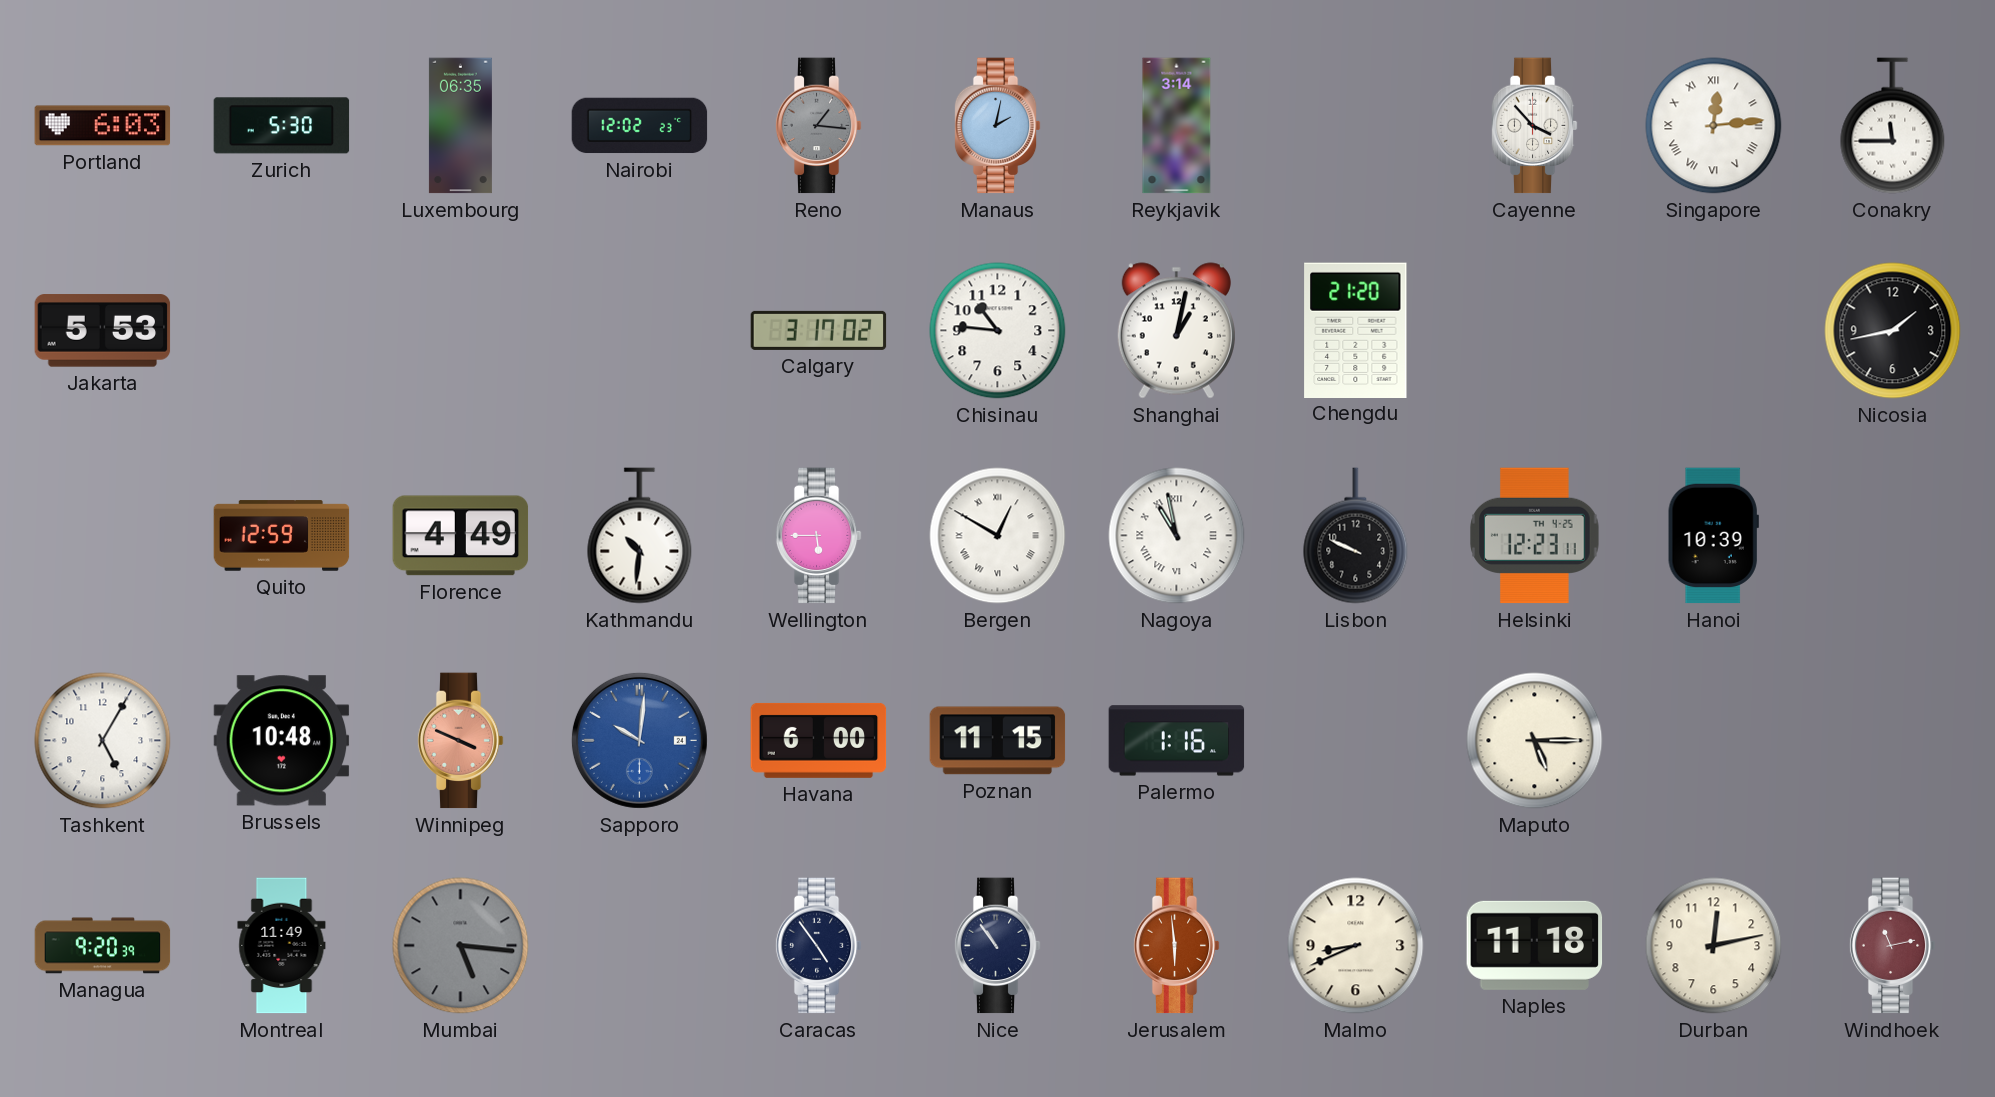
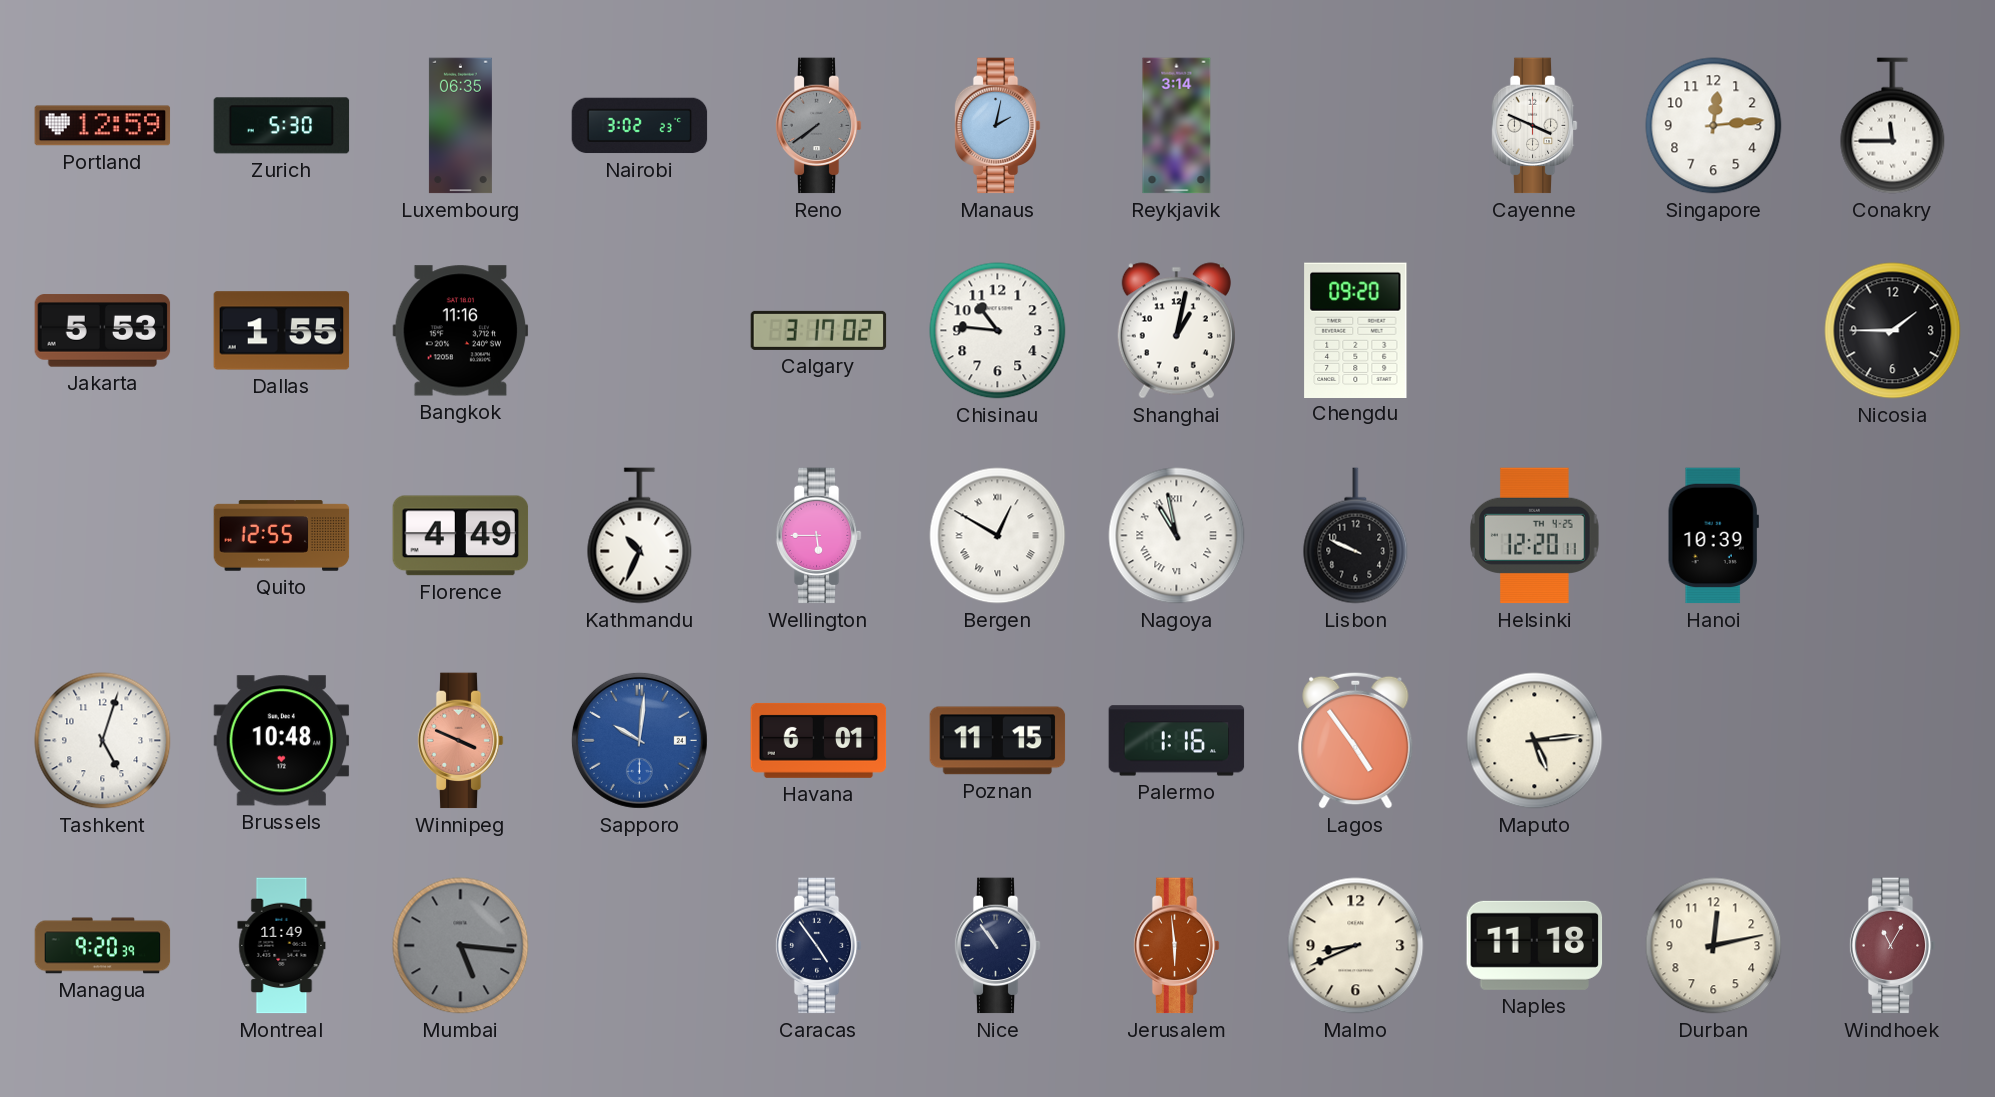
Portland: 6:03 -> 12:59
Nairobi: 12:02 -> 3:02
Reno: 1:16 -> 7:39
Cayenne: 3:53 -> 3:49
Singapore numerals: Roman -> Arabic
Dallas: none -> 1:55
Bangkok: none -> 11:16
Chengdu: 21:20 -> 09:20
Nicosia: 1:43 -> 1:45
Quito: 12:59 -> 12:55
Kathmandu: 10:31 -> 10:34
Helsinki: 12:23 -> 12:20
Tashkent: 5:05 -> 5:03
Havana: 6:00 -> 6:01
Lagos: none -> 4:54
Maputo: 5:15 -> 5:14
Windhoek: 11:13 -> 11:05
